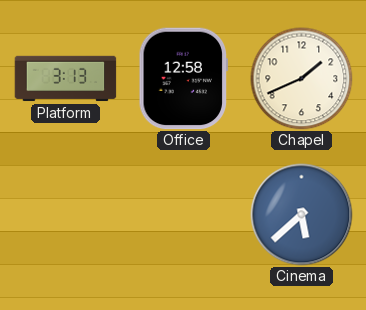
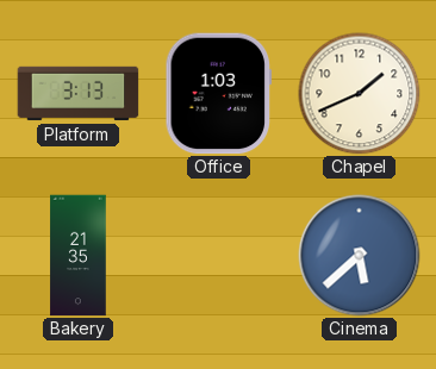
Office: 12:58 -> 1:03
Bakery: none -> 21:35
